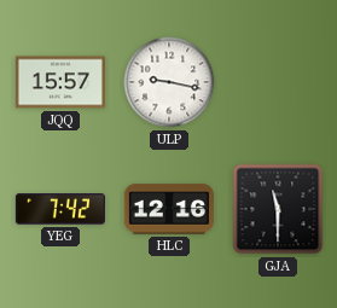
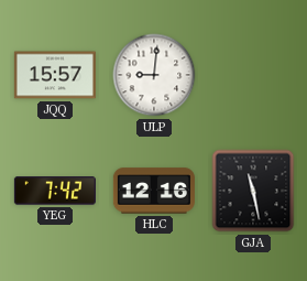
ULP: 9:17 -> 9:01
GJA: 11:30 -> 11:28
